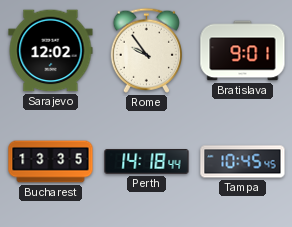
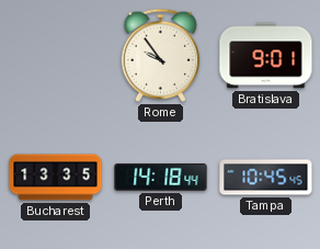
Sarajevo: 12:02 -> none
